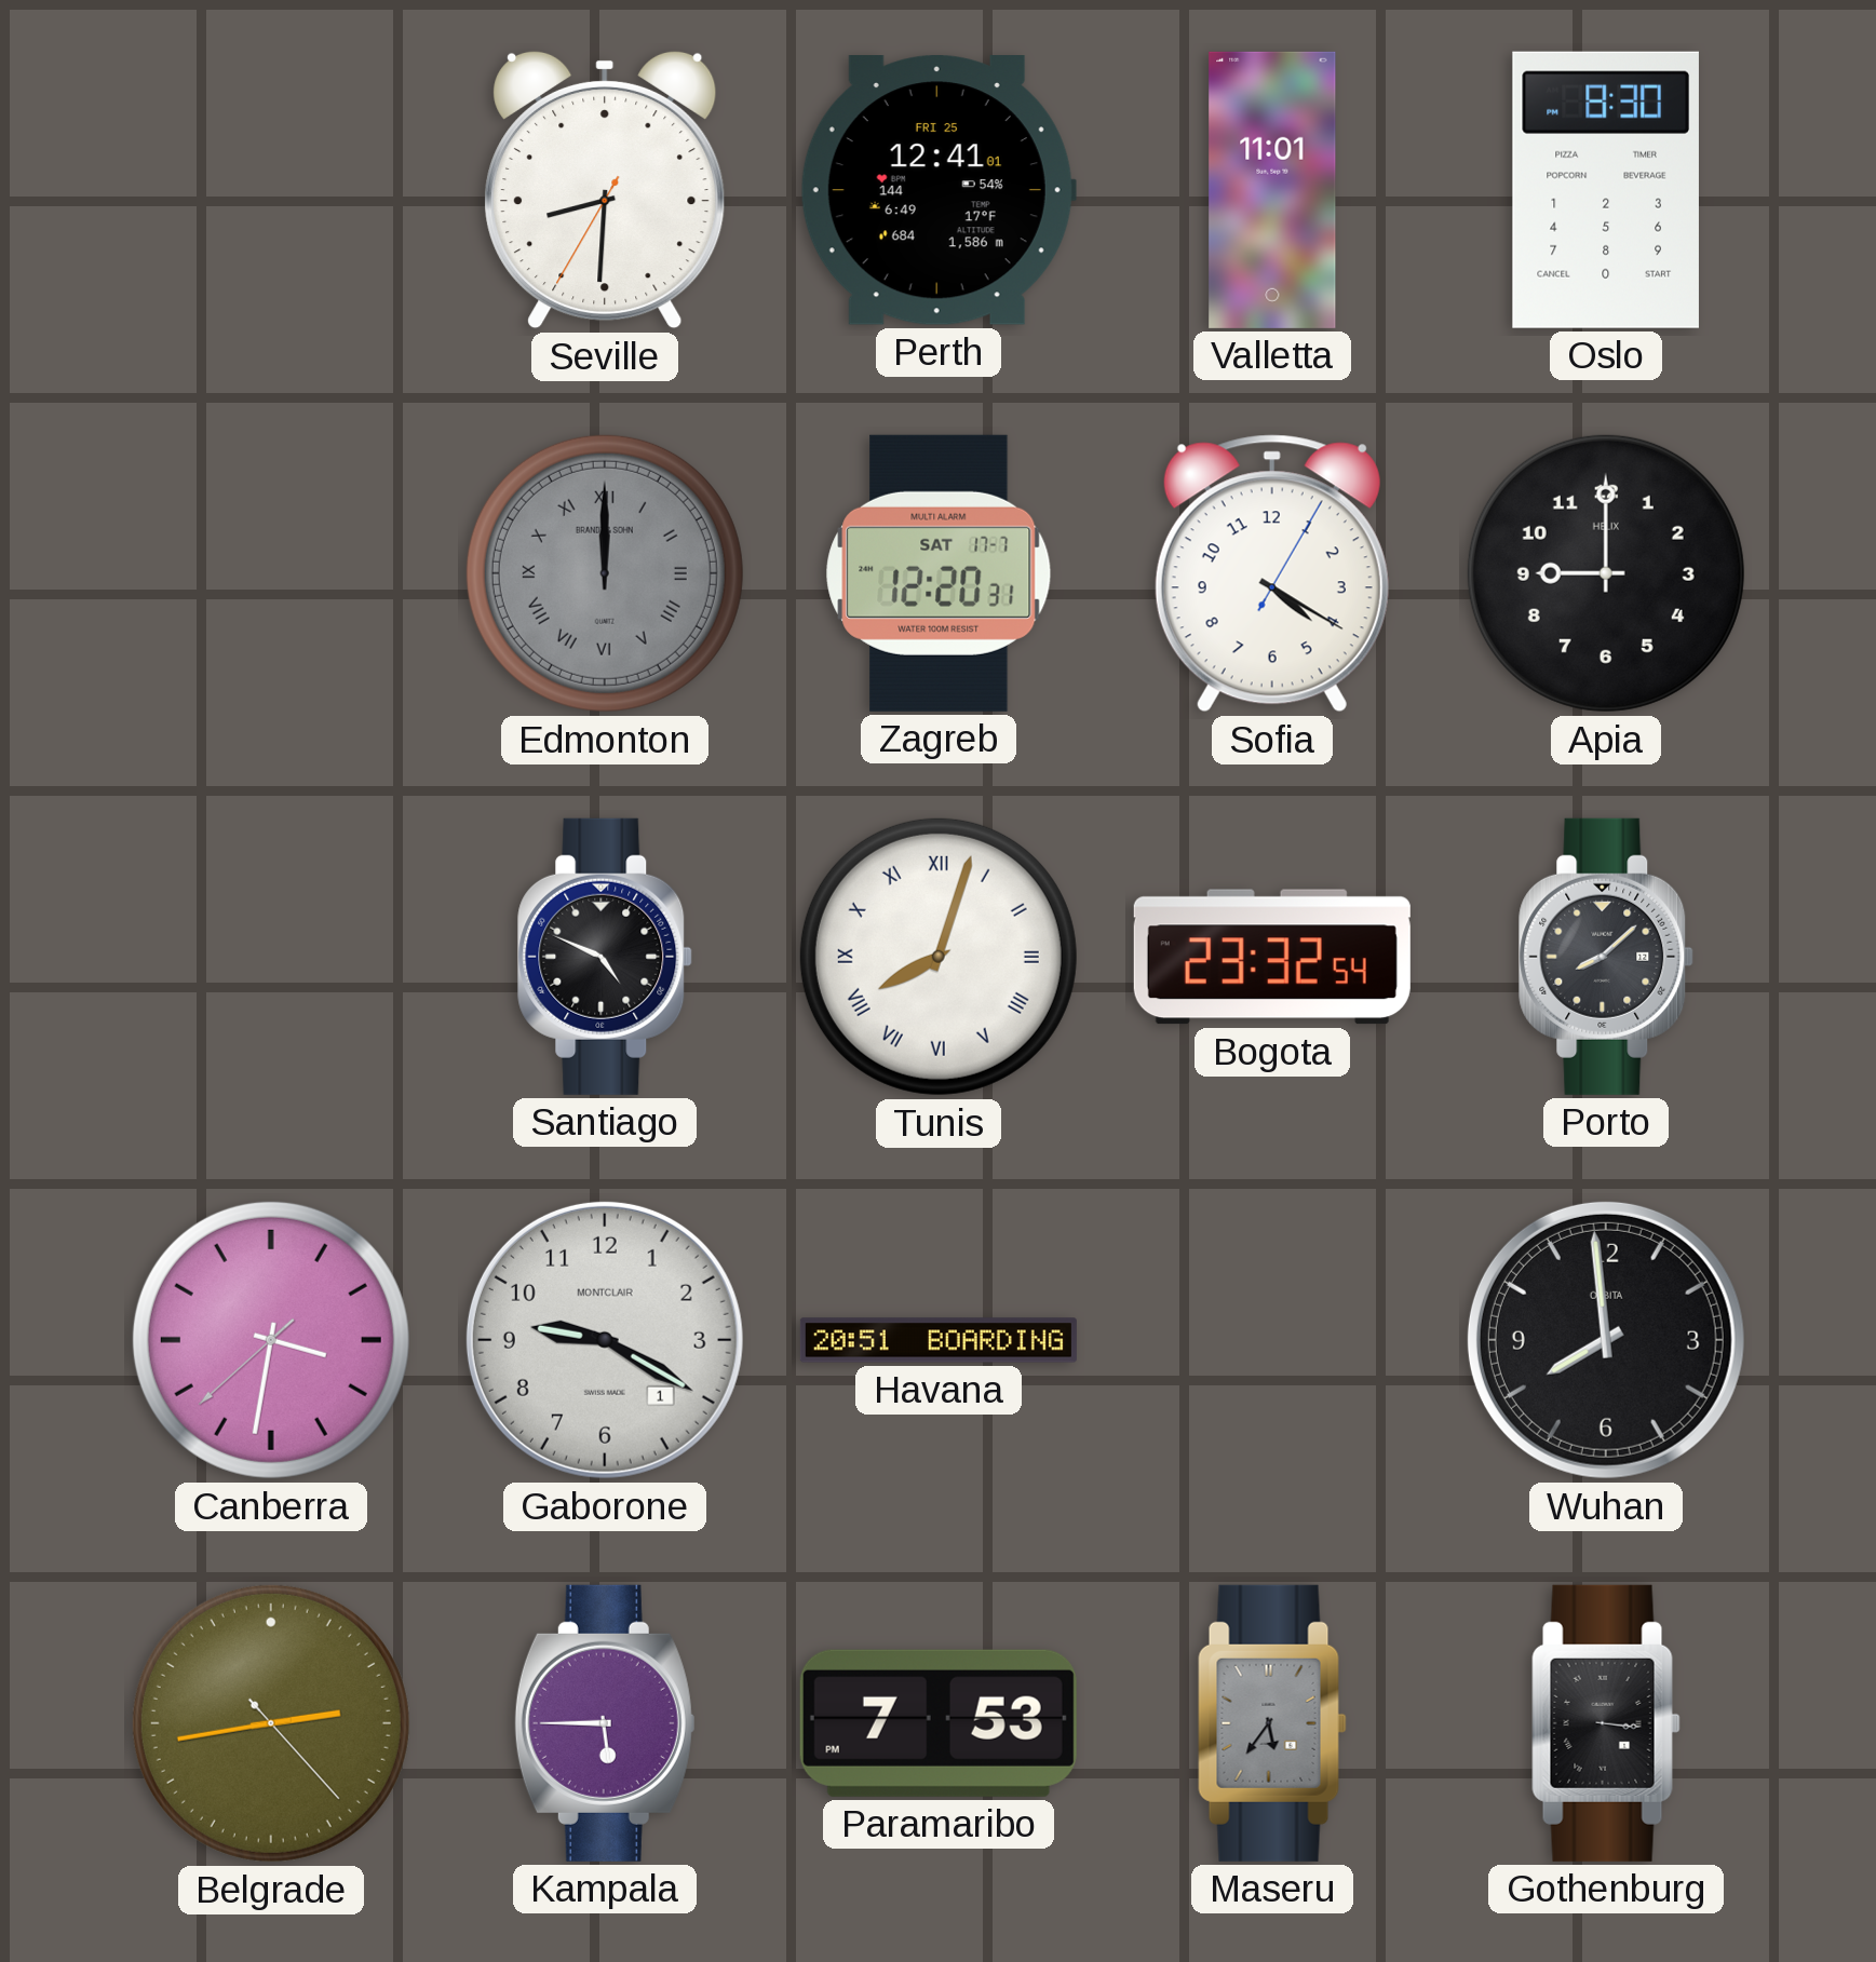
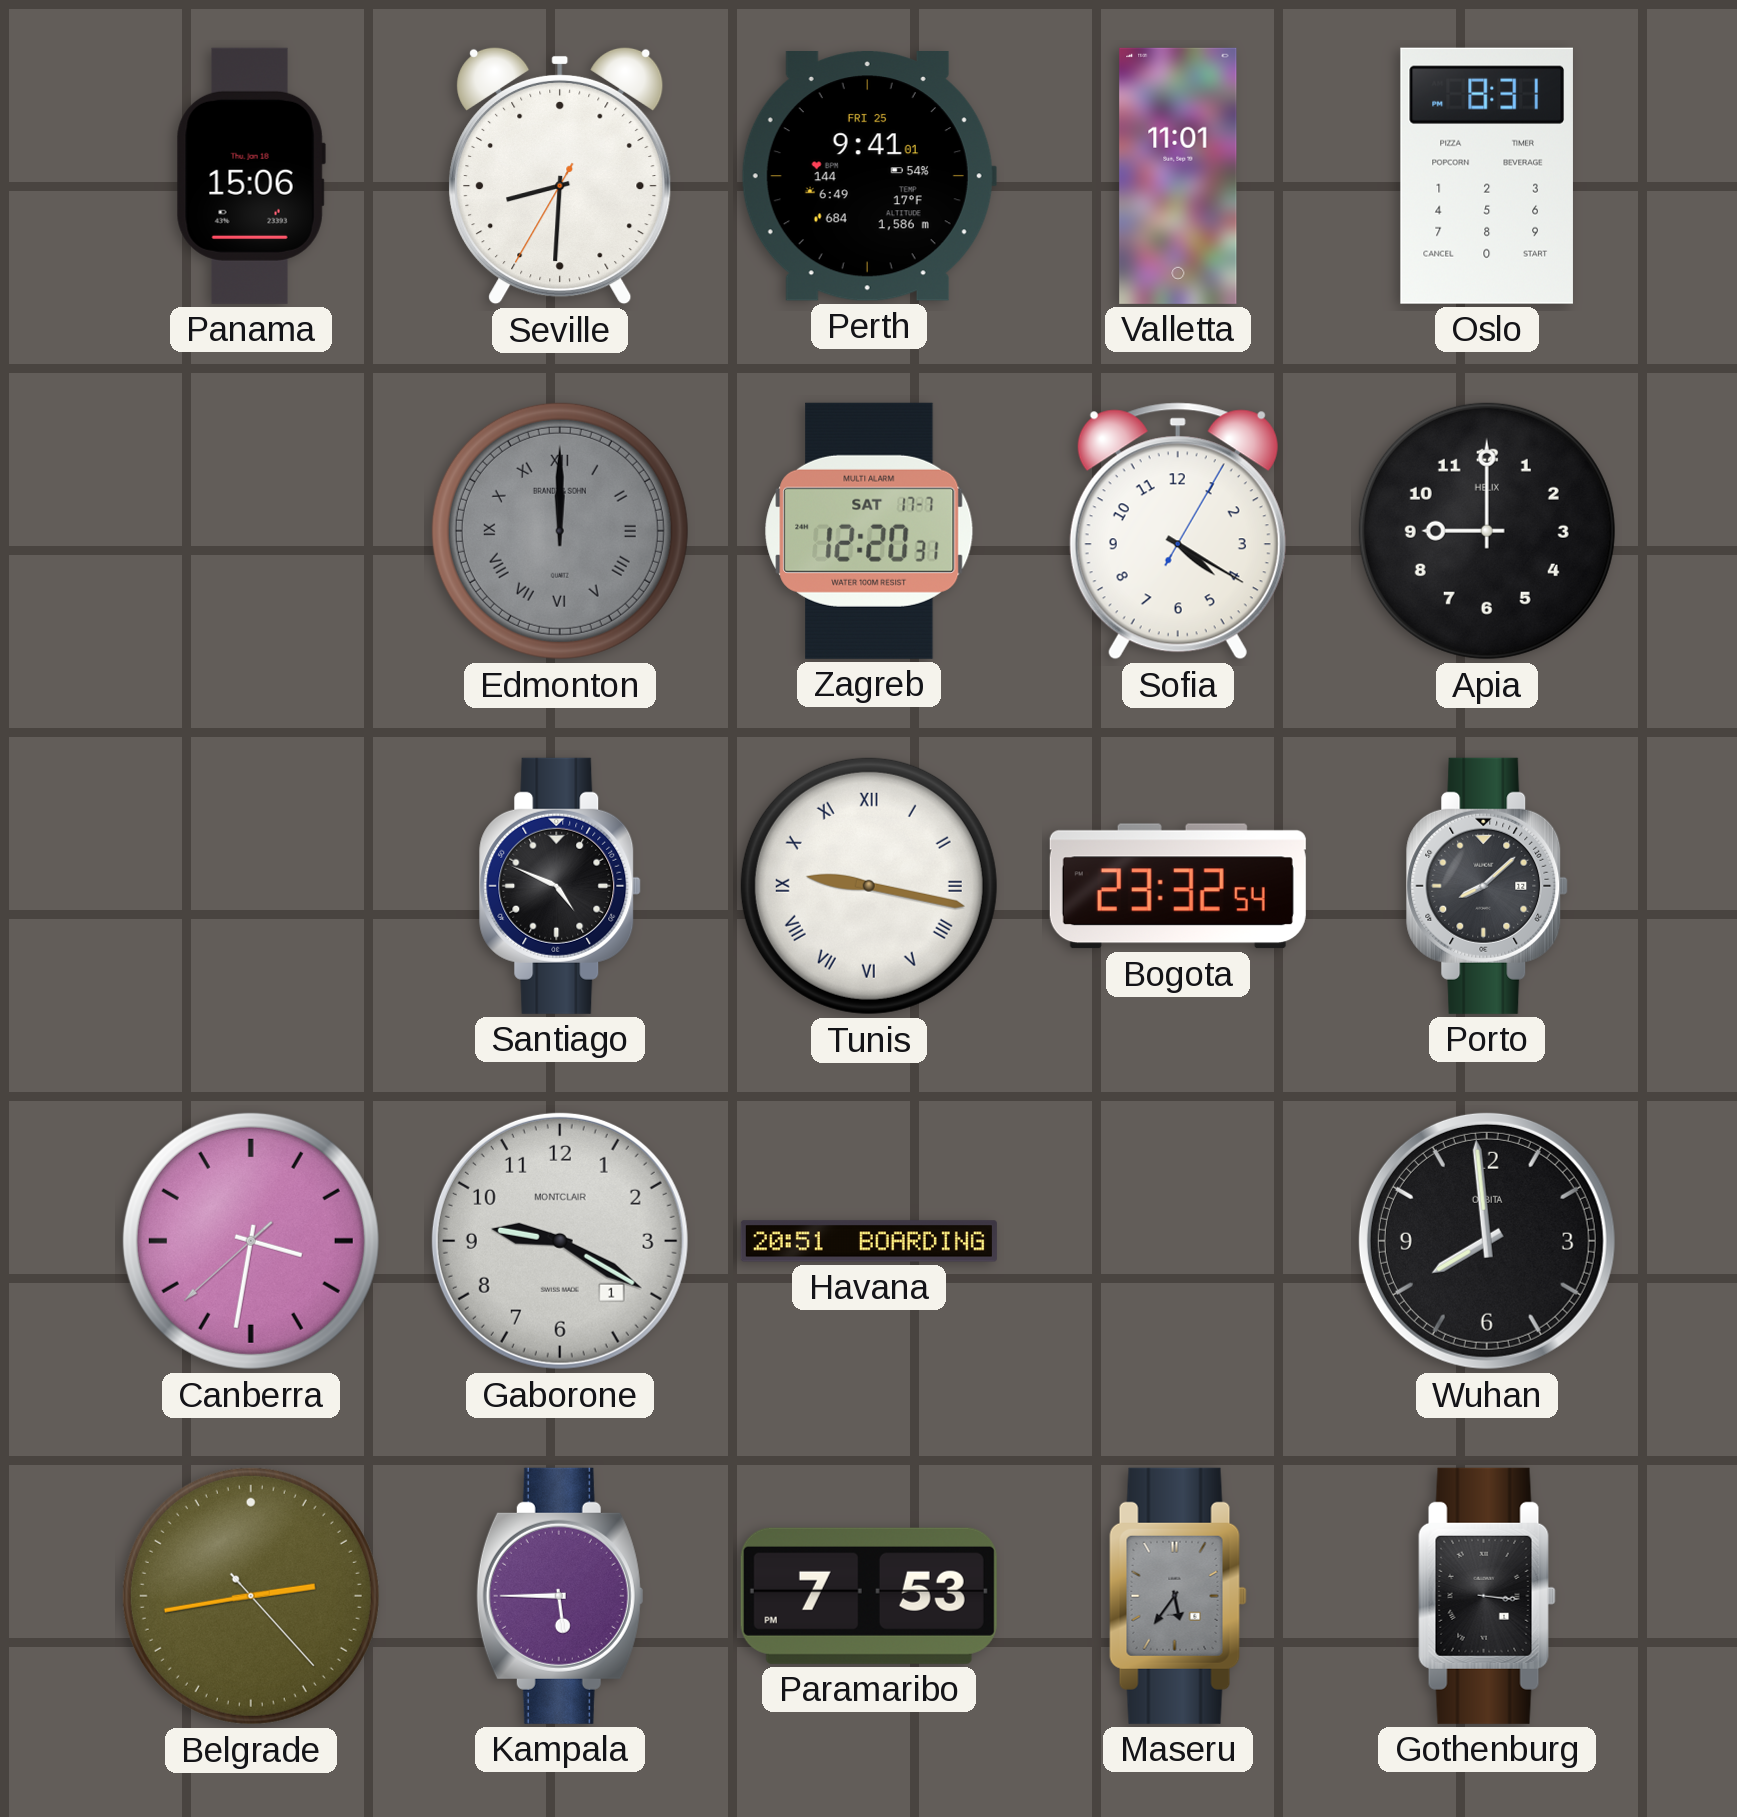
Panama: none -> 15:06
Perth: 12:41 -> 9:41
Oslo: 8:30 -> 8:31
Tunis: 8:03 -> 9:17
